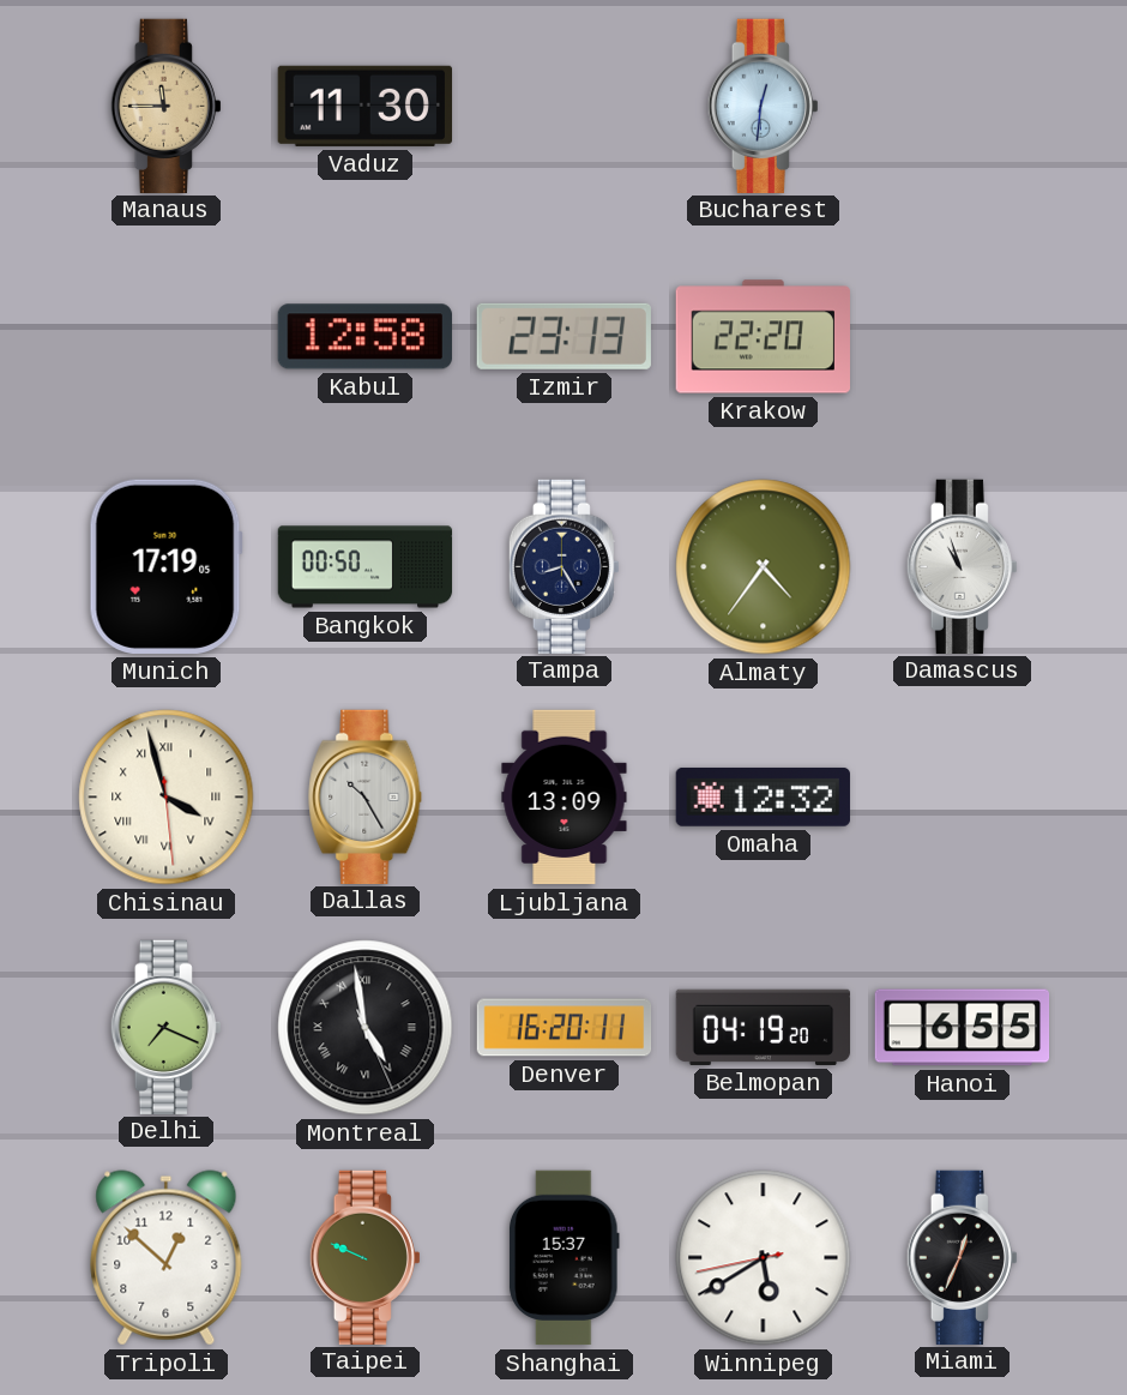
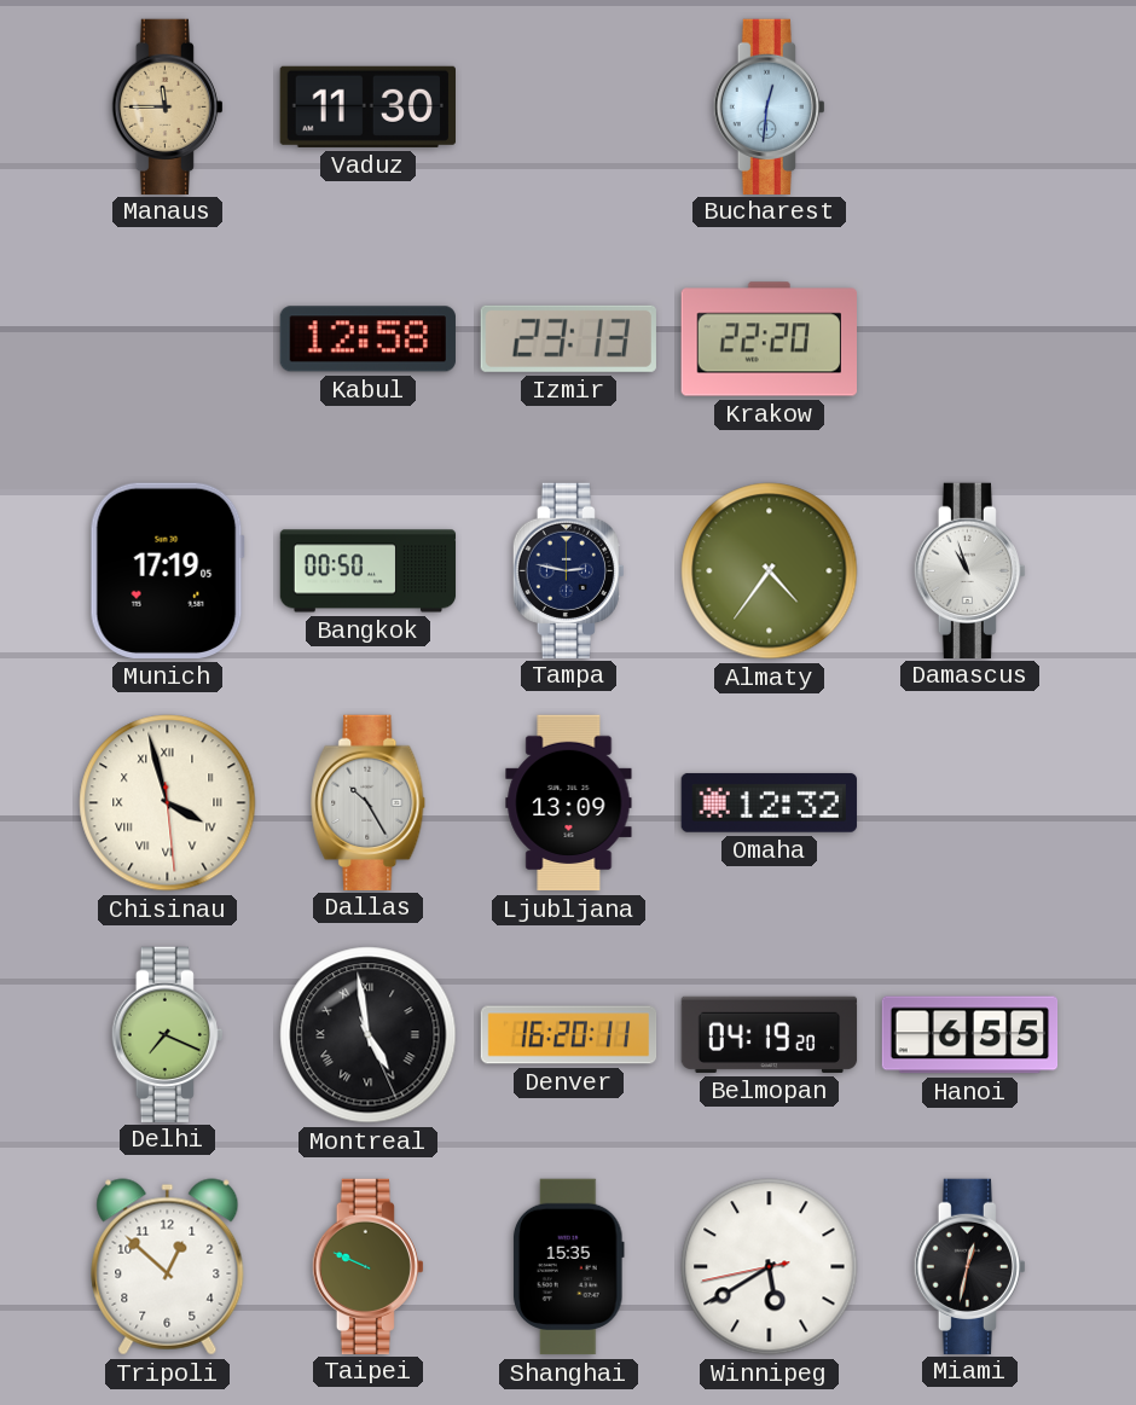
Tampa: 8:25 -> 2:47
Shanghai: 15:37 -> 15:35
Miami: 12:34 -> 12:32
